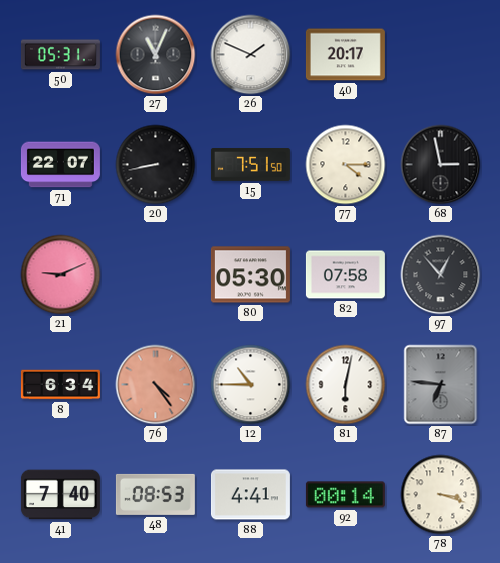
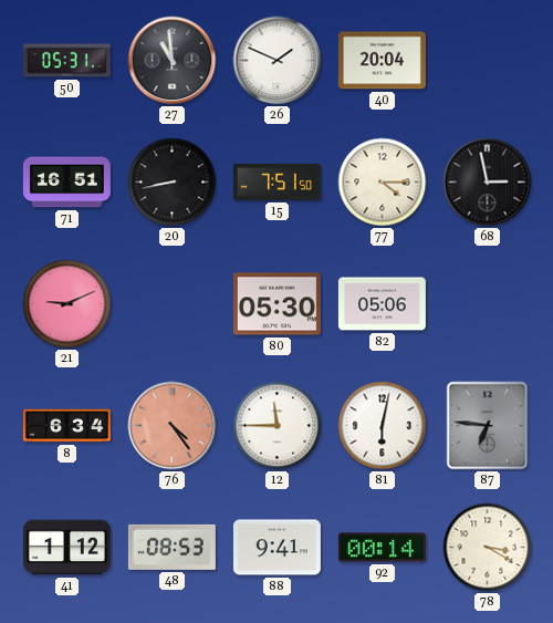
27: 11:04 -> 10:59
40: 20:17 -> 20:04
71: 22:07 -> 16:51
82: 07:58 -> 05:06
97: 12:53 -> none
12: 10:45 -> 11:45
41: 7:40 -> 1:12
88: 4:41 -> 9:41
78: 3:18 -> 3:20
